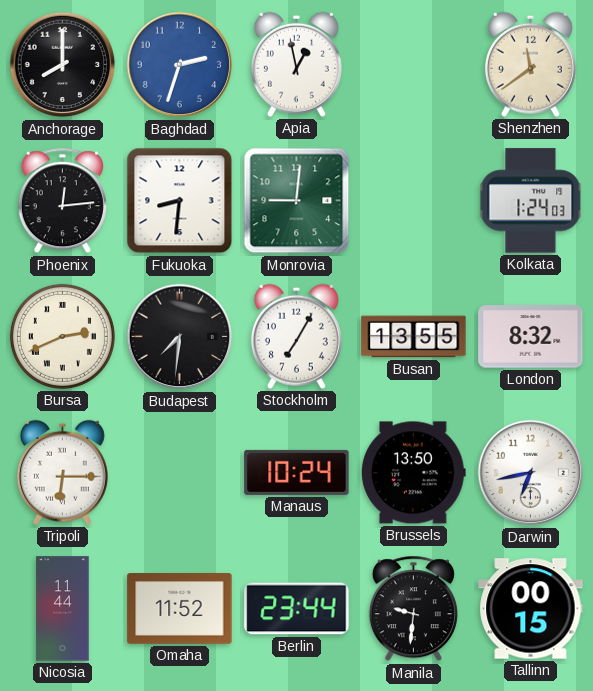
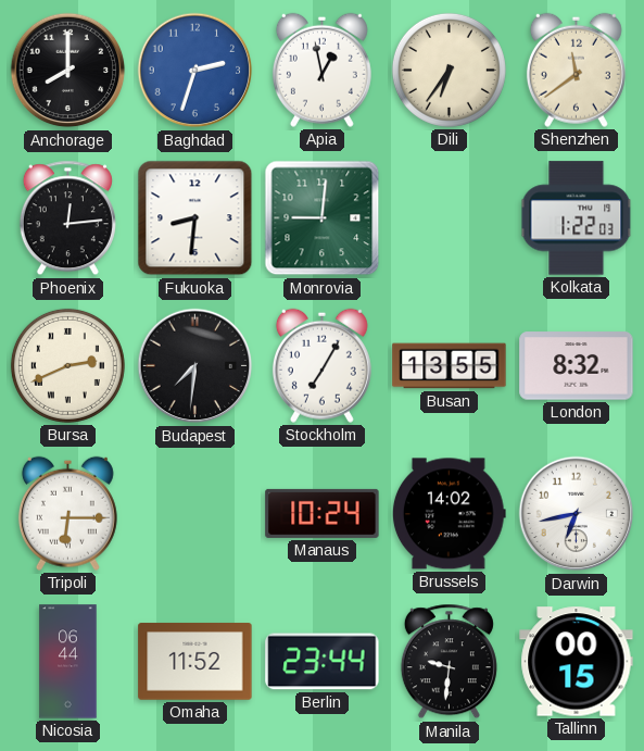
Dili: none -> 6:36
Kolkata: 1:24 -> 1:22
Brussels: 13:50 -> 14:02
Nicosia: 11:44 -> 06:44
